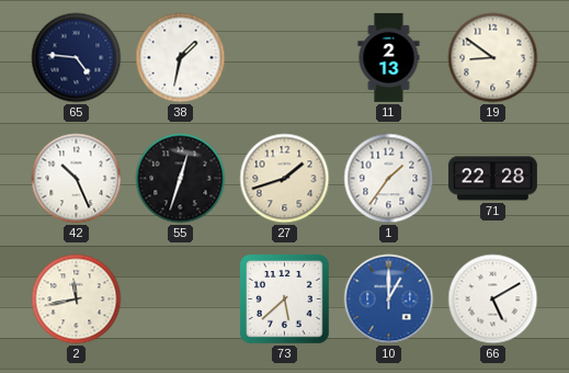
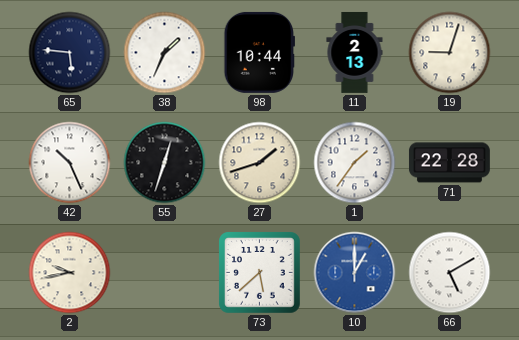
65: 4:46 -> 5:46
38: 1:32 -> 1:34
98: none -> 10:44
19: 8:51 -> 9:03
2: 11:43 -> 9:43
